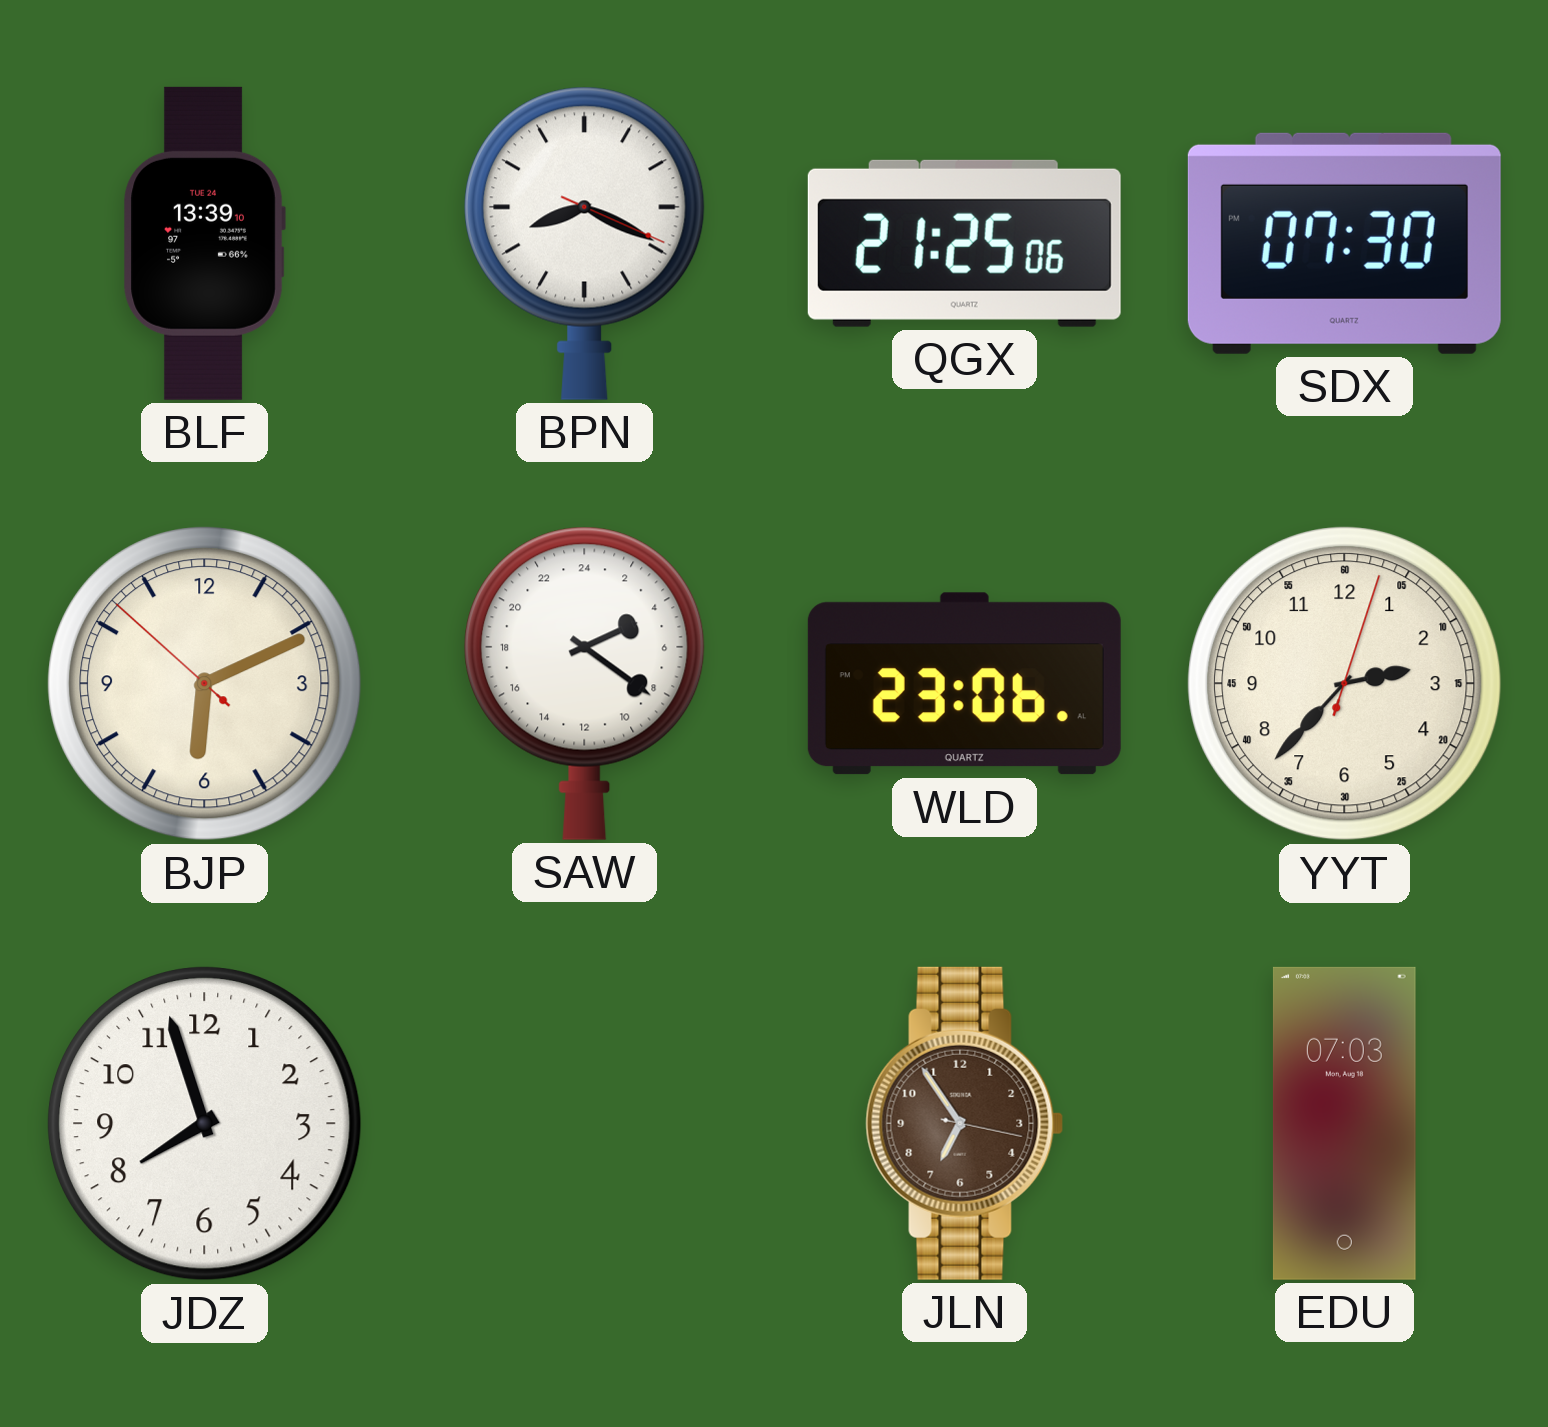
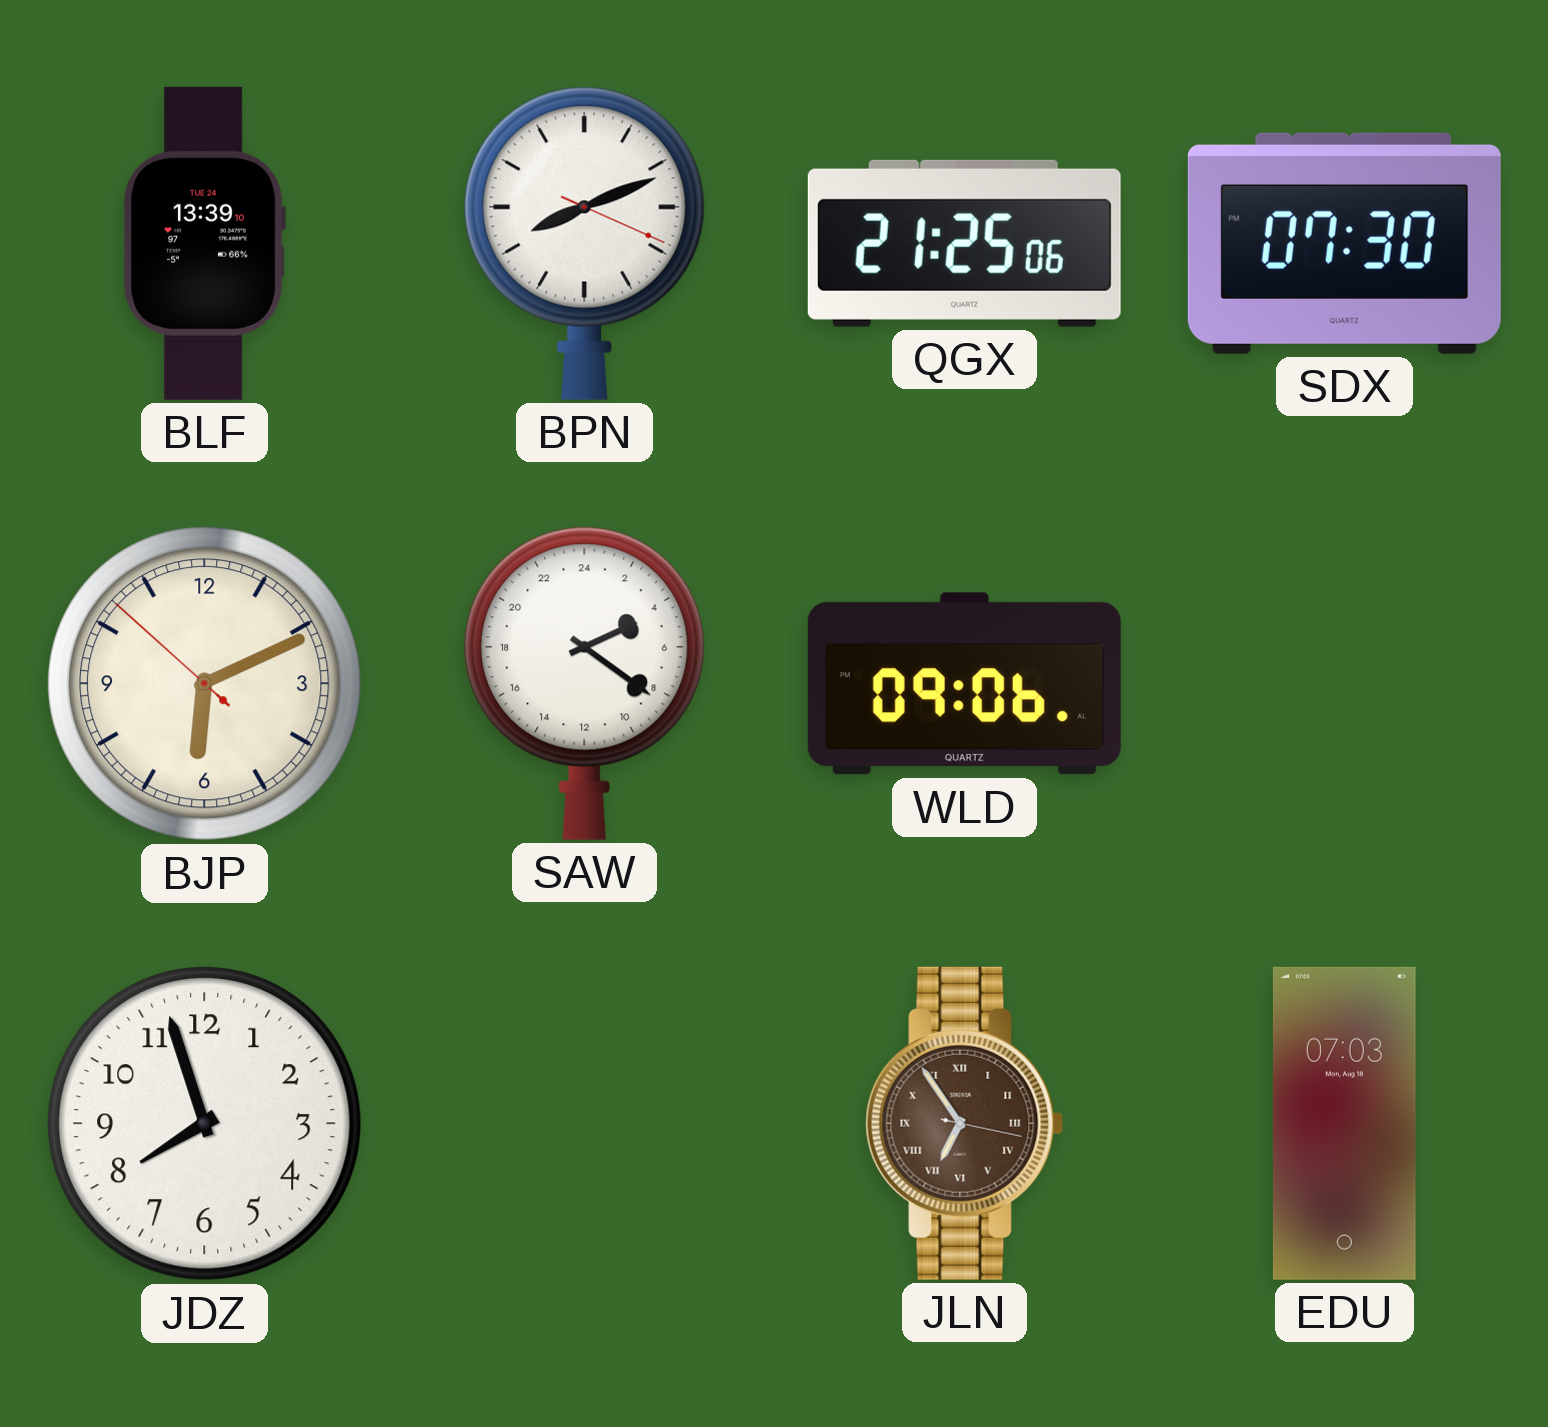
BPN: 8:19 -> 8:11
WLD: 23:06 -> 09:06
YYT: 2:37 -> none
JLN numerals: Arabic -> Roman
